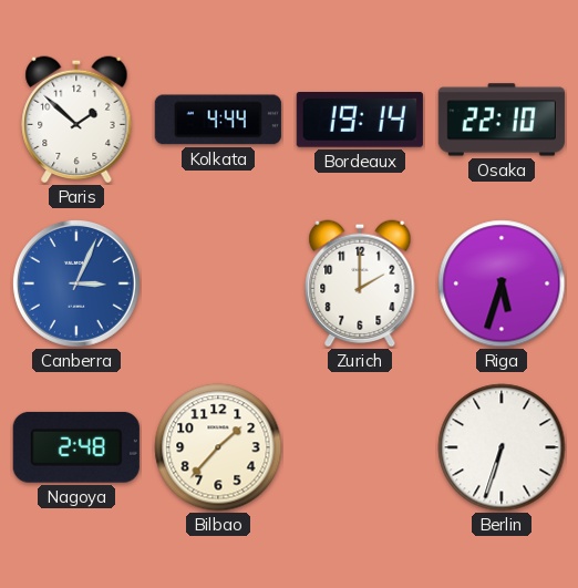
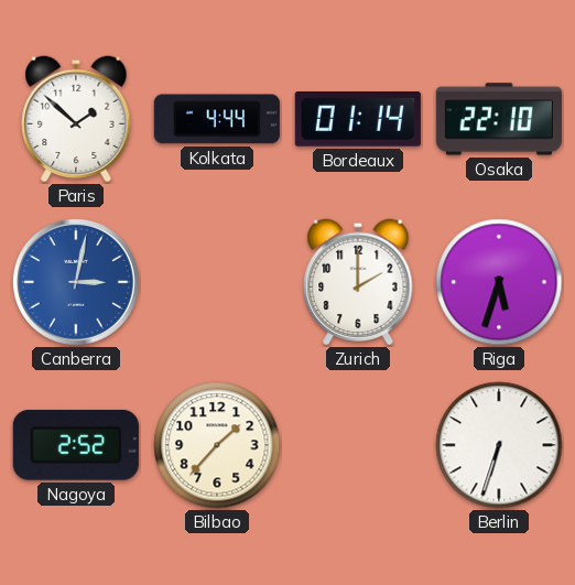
Bordeaux: 19:14 -> 01:14
Canberra: 3:04 -> 3:02
Nagoya: 2:48 -> 2:52
